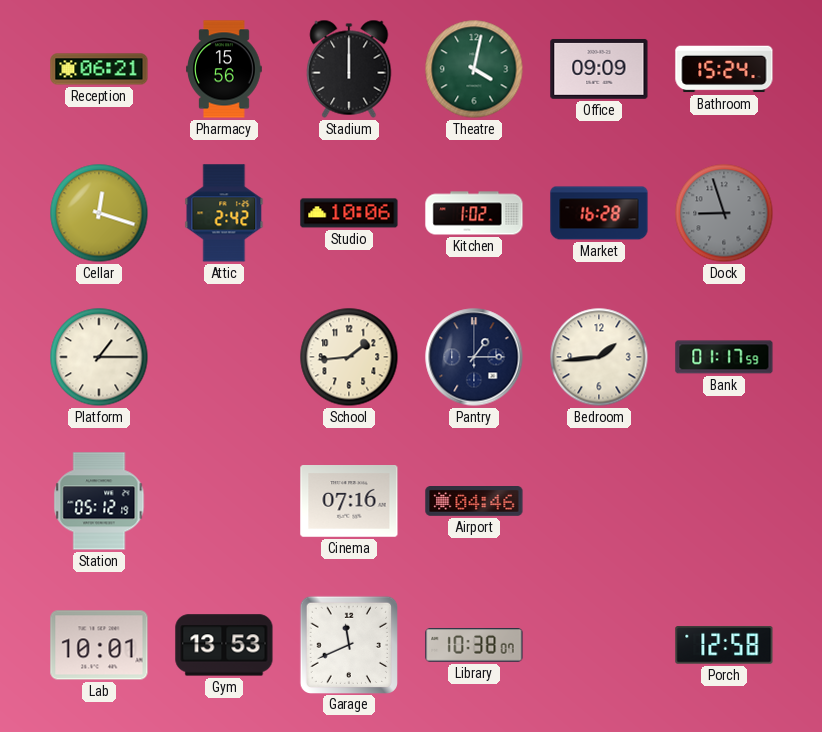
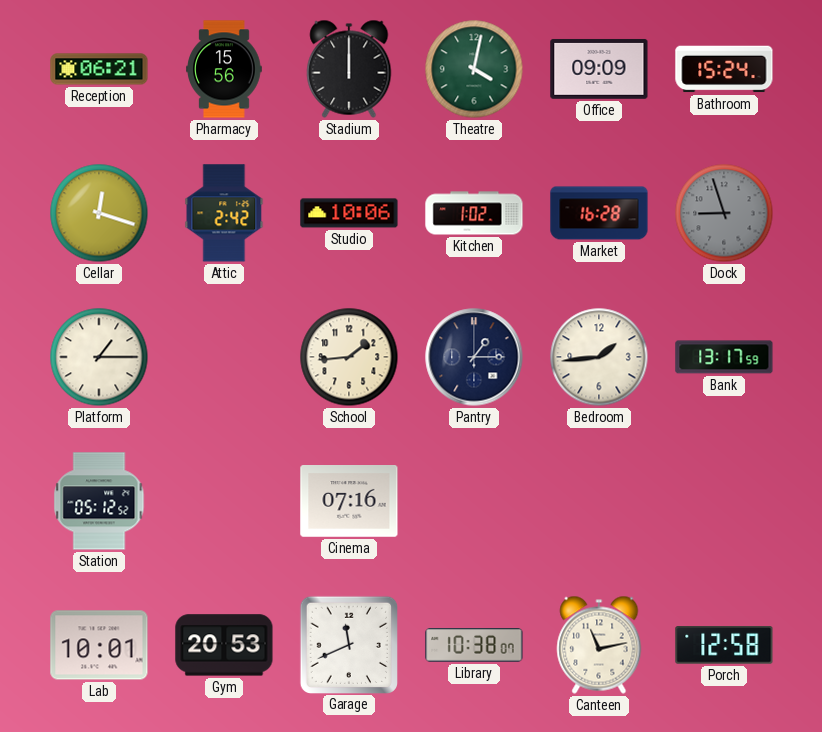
Bank: 01:17 -> 13:17
Station: 05:12:19 -> 05:12:52
Airport: 04:46 -> none
Gym: 13:53 -> 20:53
Canteen: none -> 11:13
